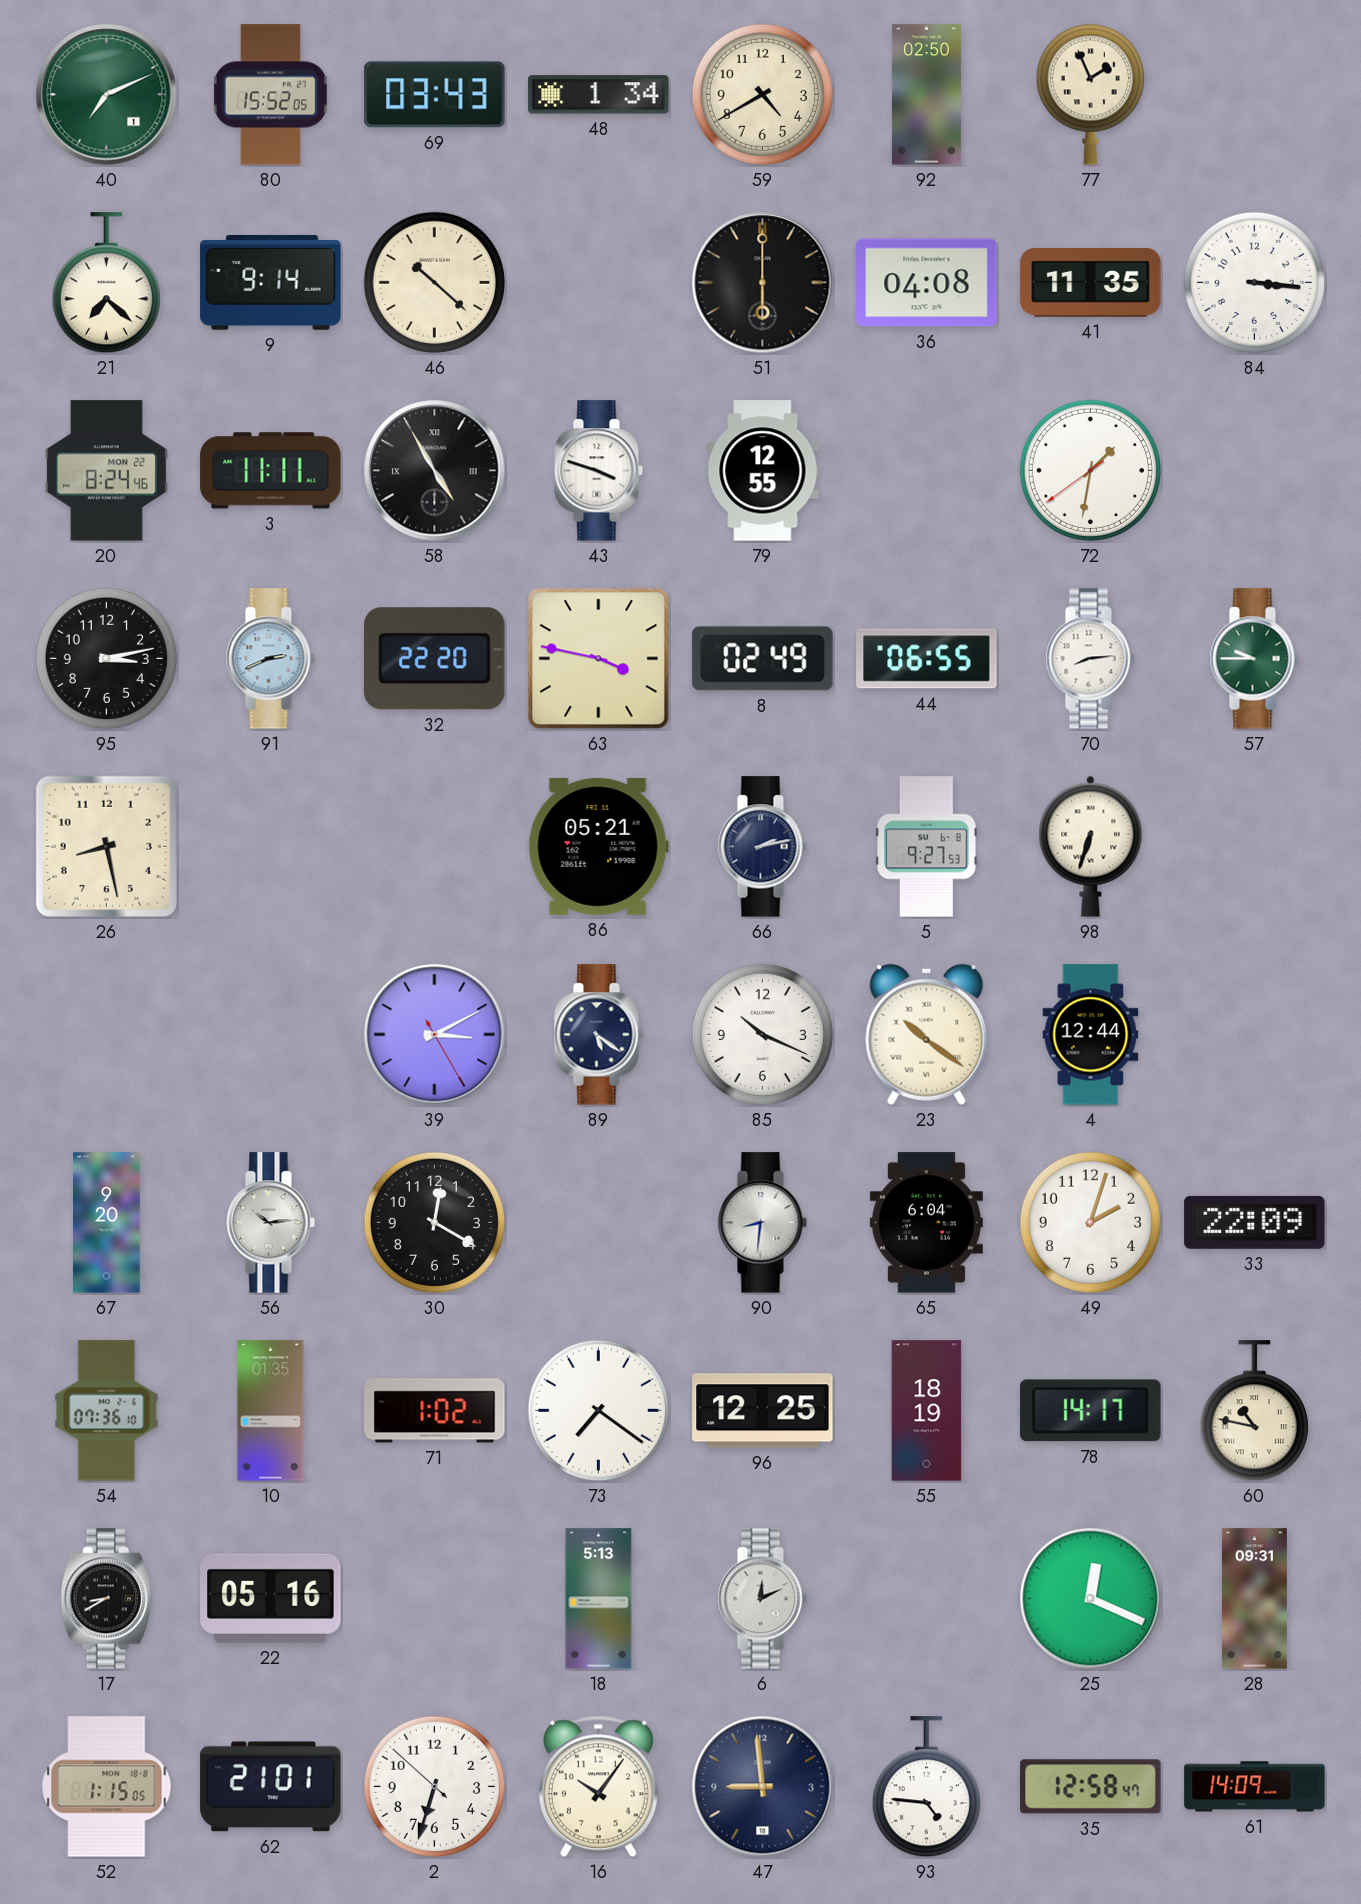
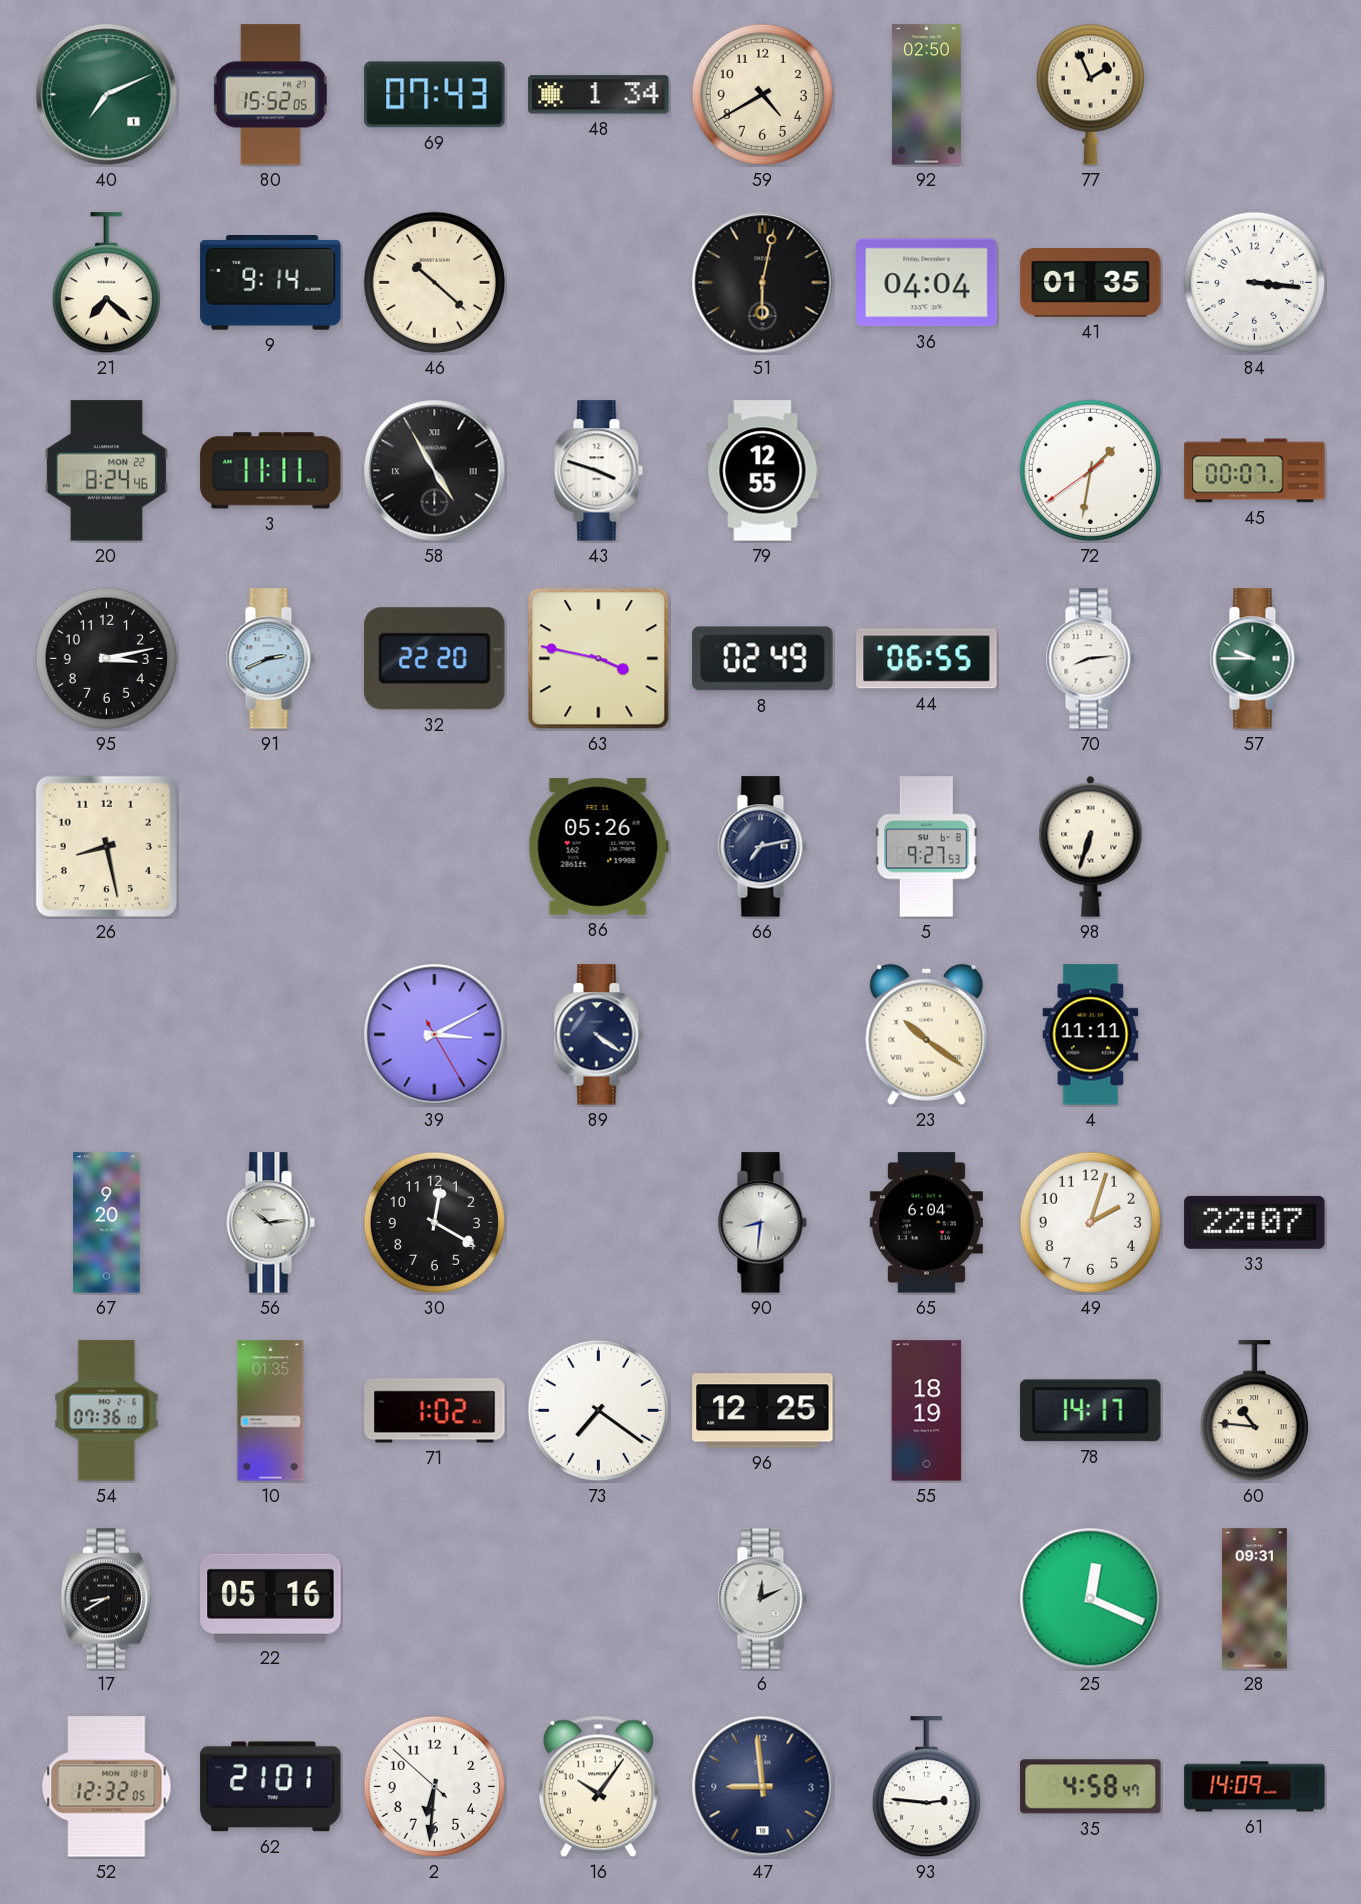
69: 03:43 -> 07:43
51: 6:00 -> 6:02
36: 04:08 -> 04:04
41: 11:35 -> 01:35
45: none -> 00:07
86: 05:21 -> 05:26
66: 2:13 -> 7:13
89: 5:21 -> 4:21
85: 10:19 -> none
4: 12:44 -> 11:11
33: 22:09 -> 22:07
60: 10:47 -> 10:46
18: 5:13 -> none
52: 1:15 -> 12:32
2: 6:32 -> 6:30
93: 4:46 -> 2:46
35: 12:58 -> 4:58
